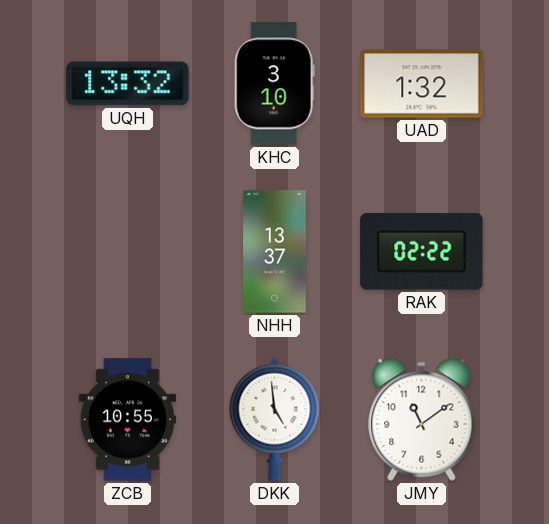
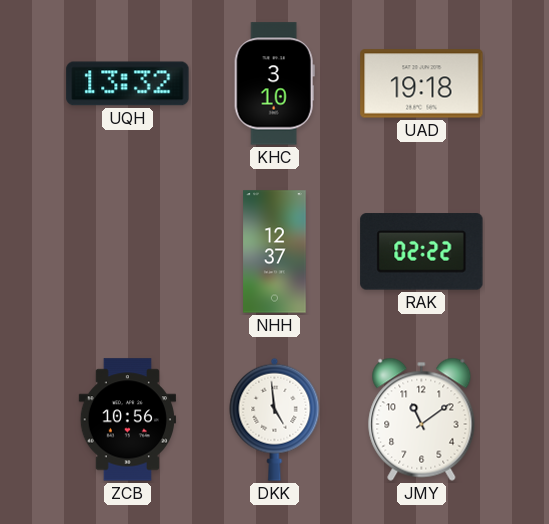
UAD: 1:32 -> 19:18
NHH: 13:37 -> 12:37
ZCB: 10:55 -> 10:56
